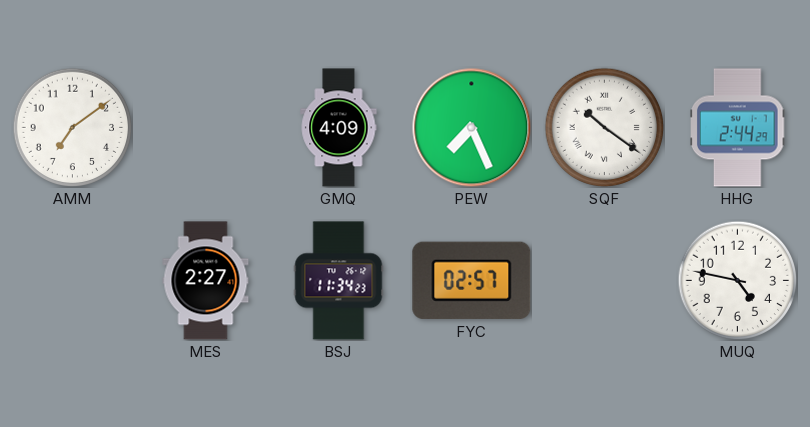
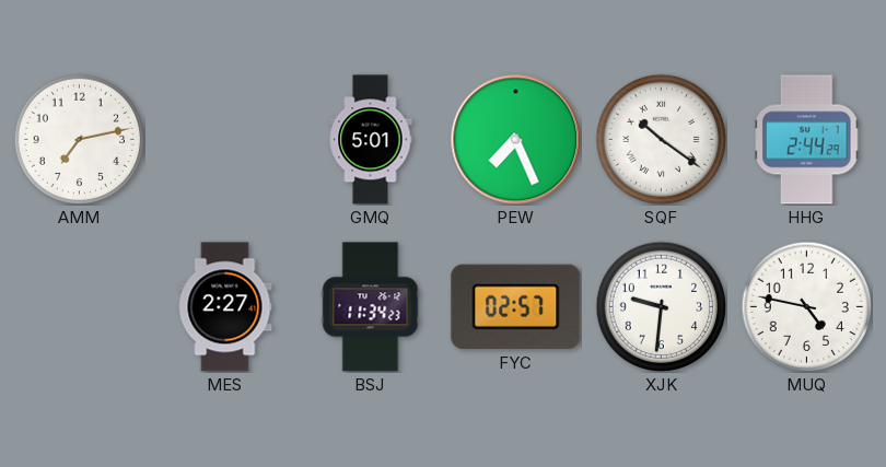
AMM: 7:09 -> 7:13
GMQ: 4:09 -> 5:01
XJK: none -> 9:31
